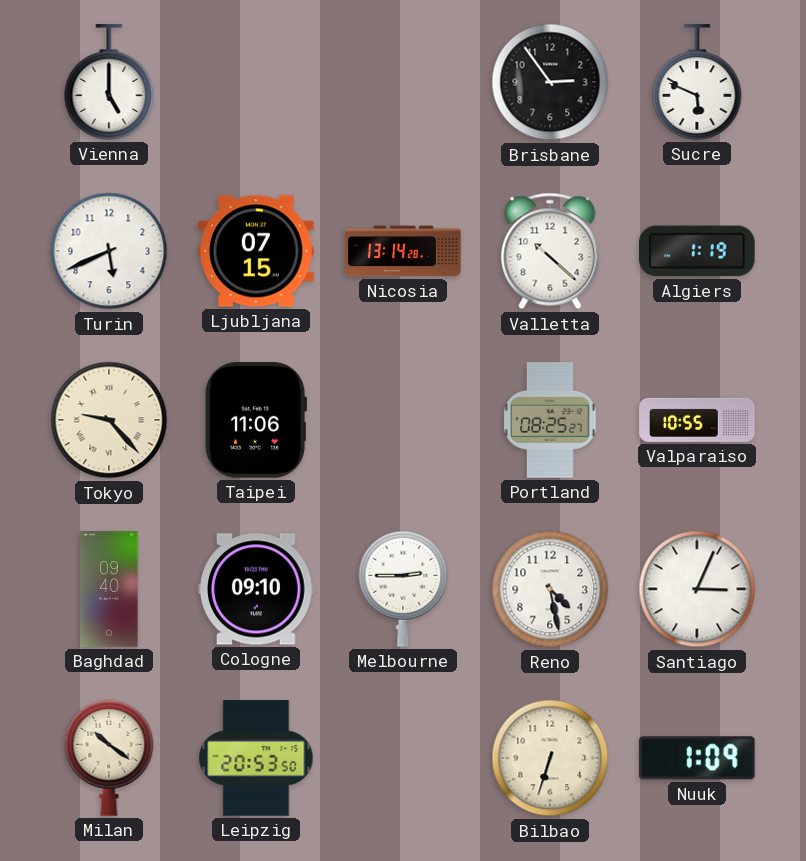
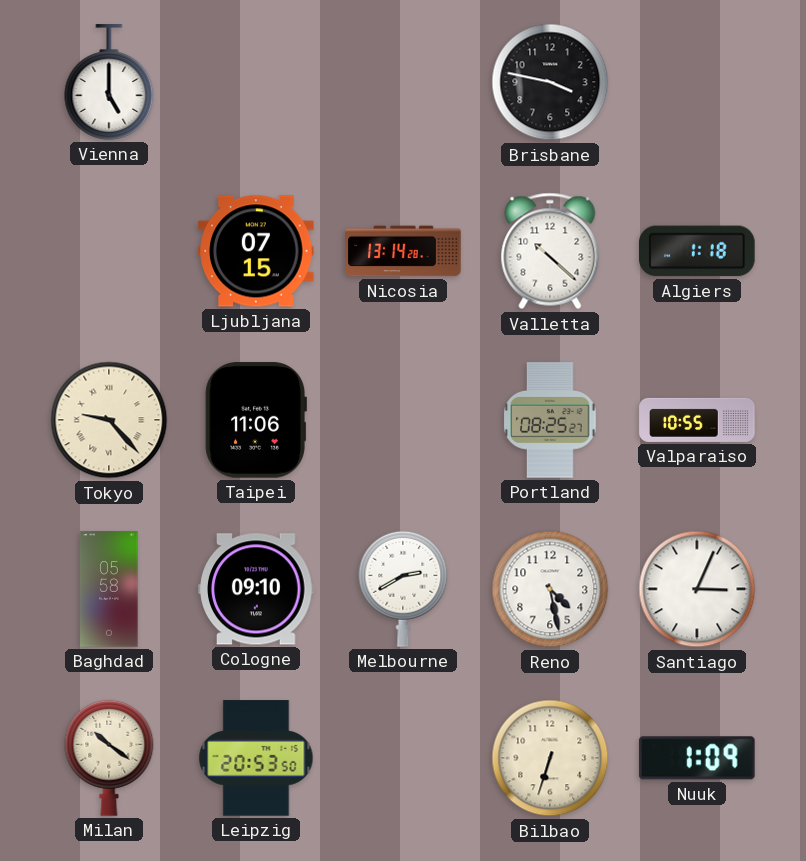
Brisbane: 2:54 -> 3:47
Sucre: 5:49 -> none
Turin: 5:41 -> none
Algiers: 1:19 -> 1:18
Baghdad: 09:40 -> 05:58
Melbourne: 2:45 -> 2:40
